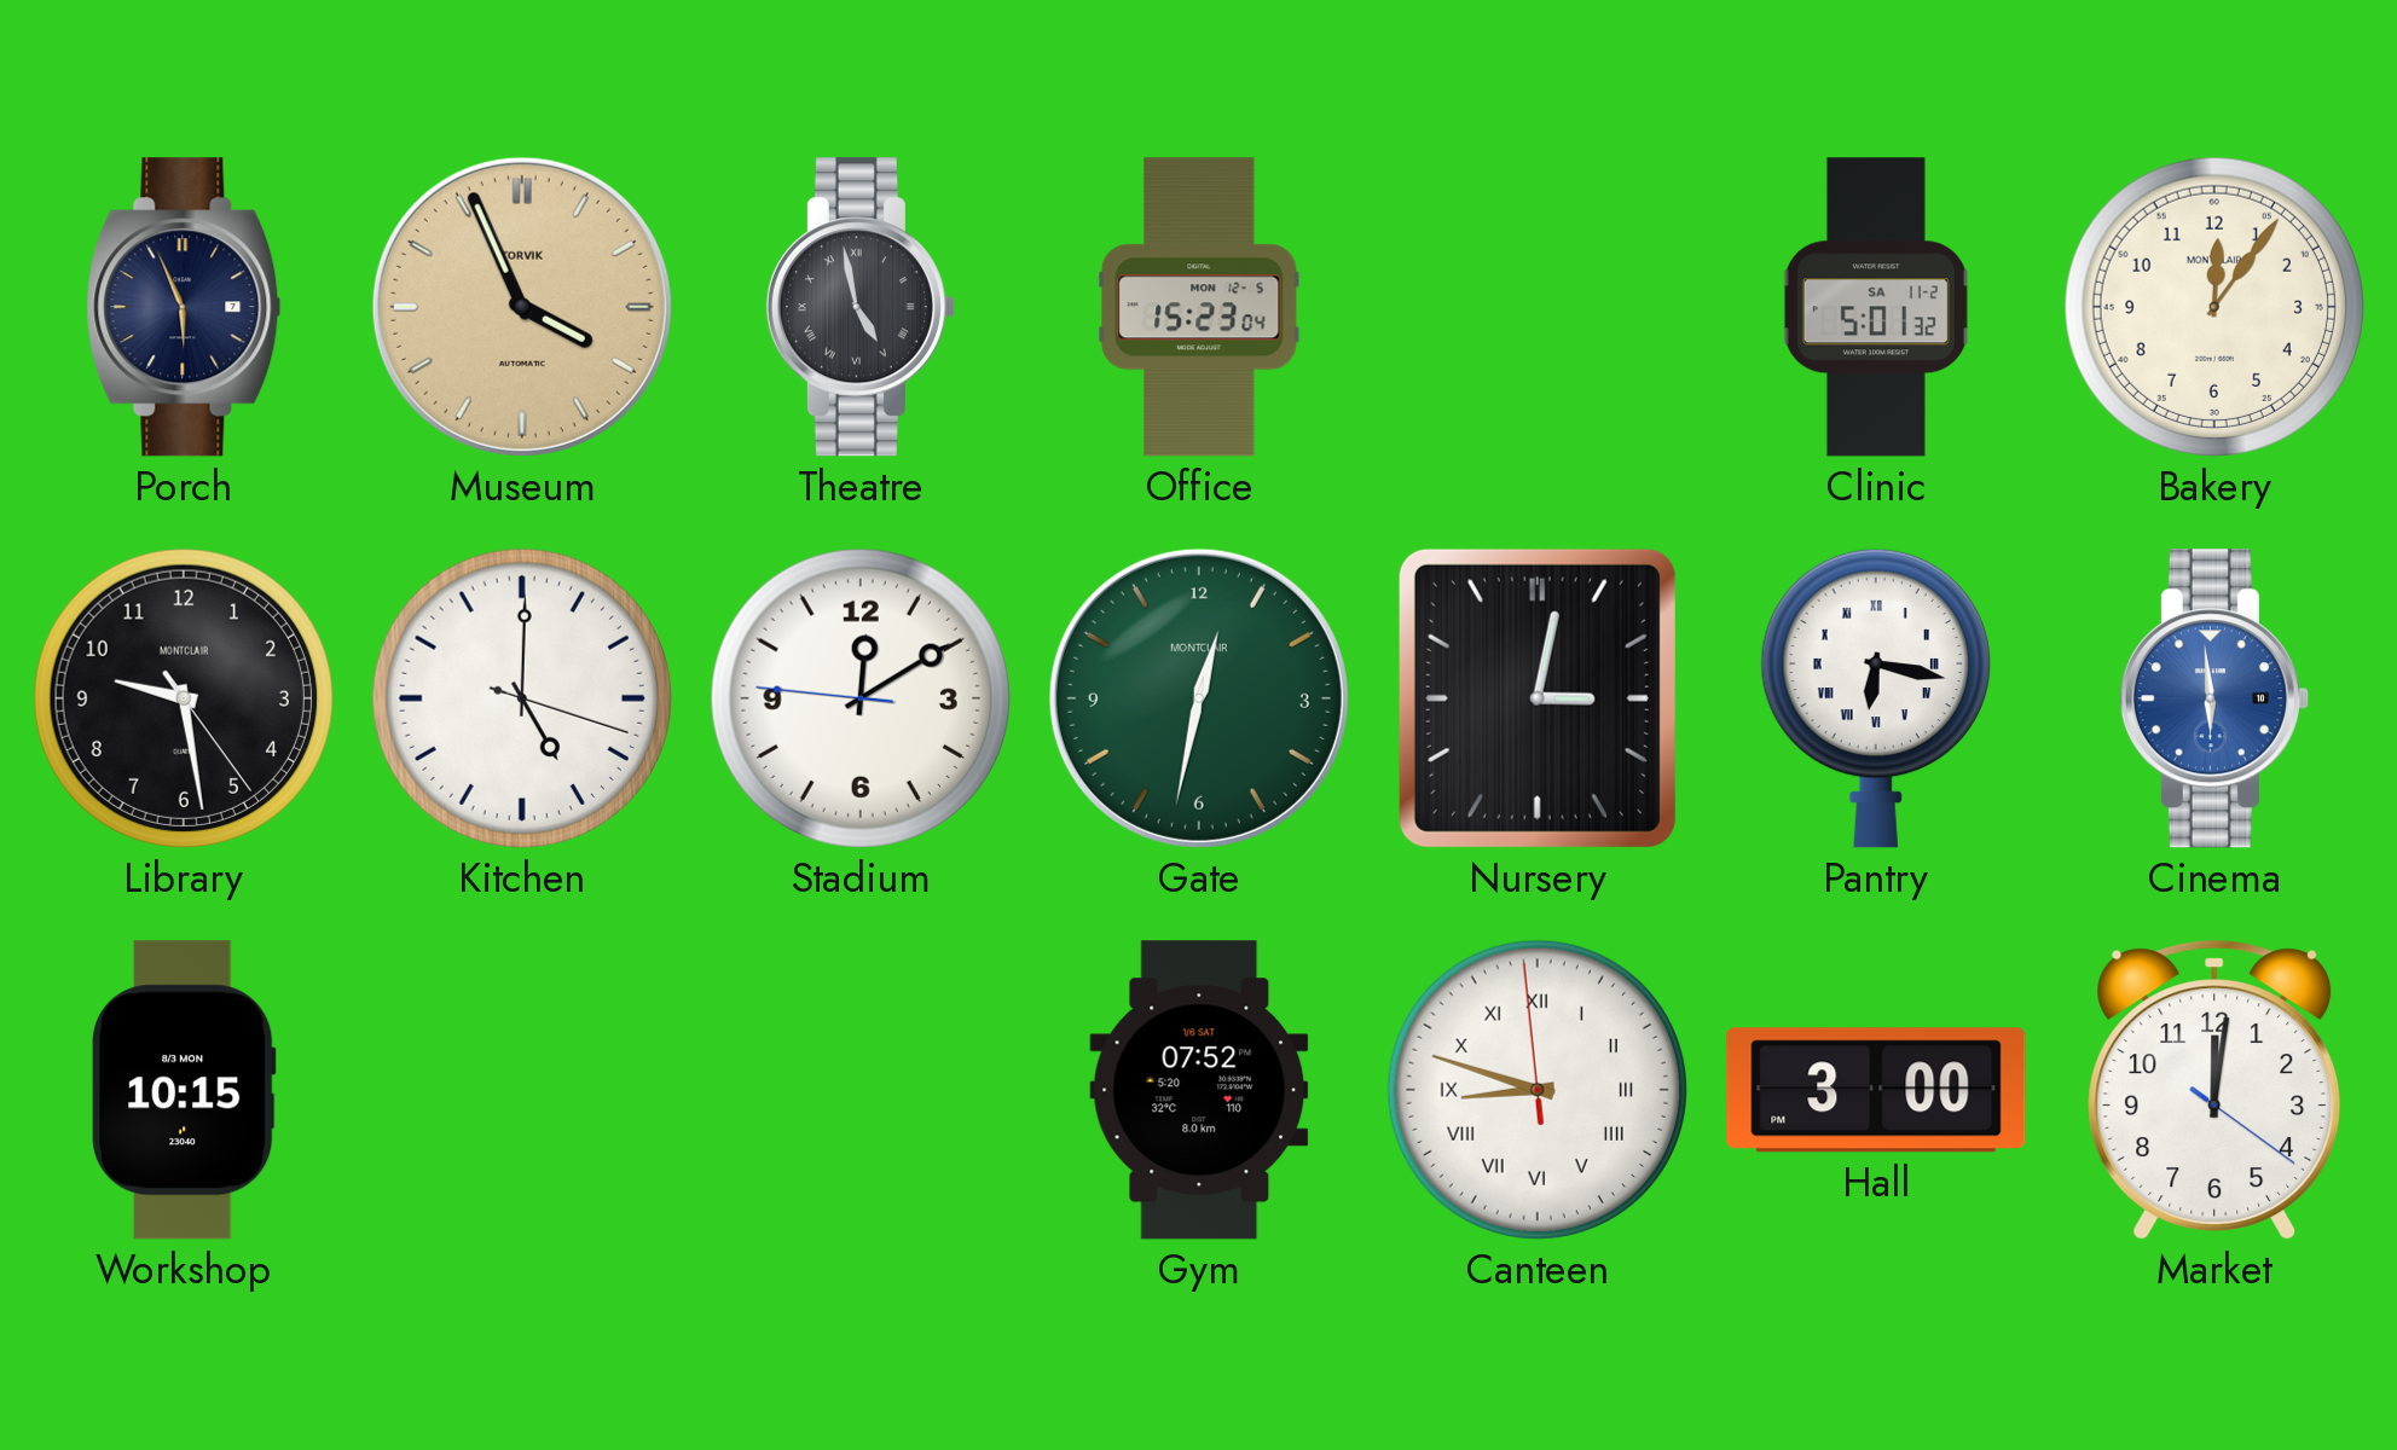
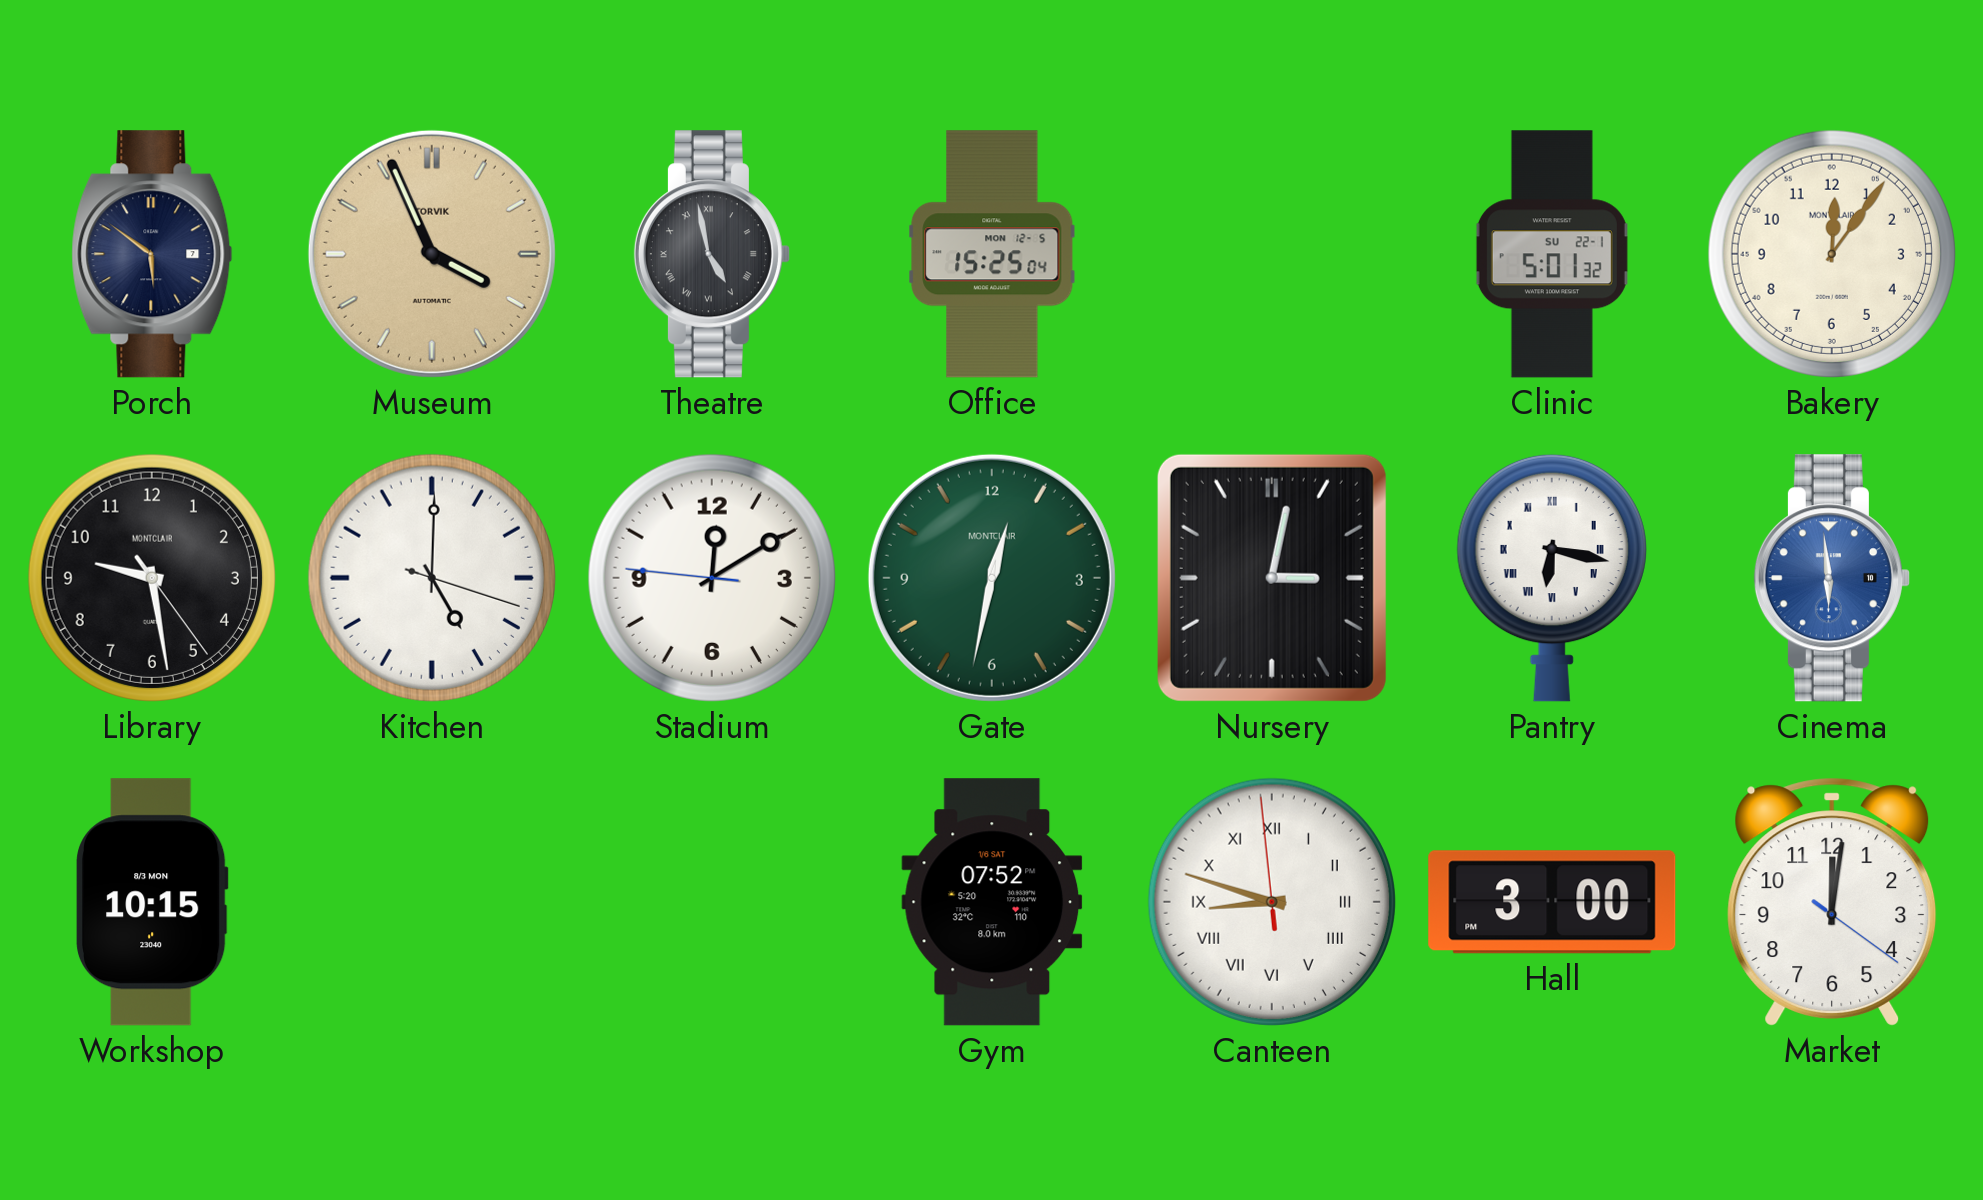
Porch: 5:56 -> 5:51
Office: 15:23 -> 15:25
Clinic date: SA 11-2 -> SU 22-1
